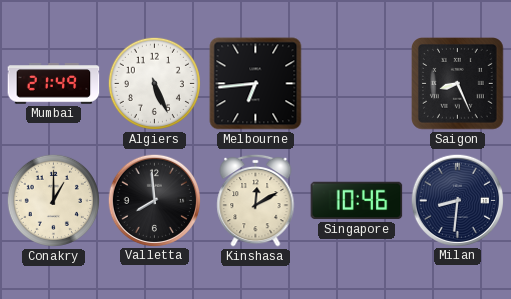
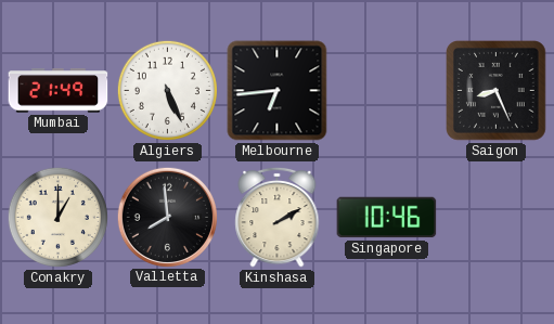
Kinshasa: 12:10 -> 2:10
Milan: 8:31 -> none
